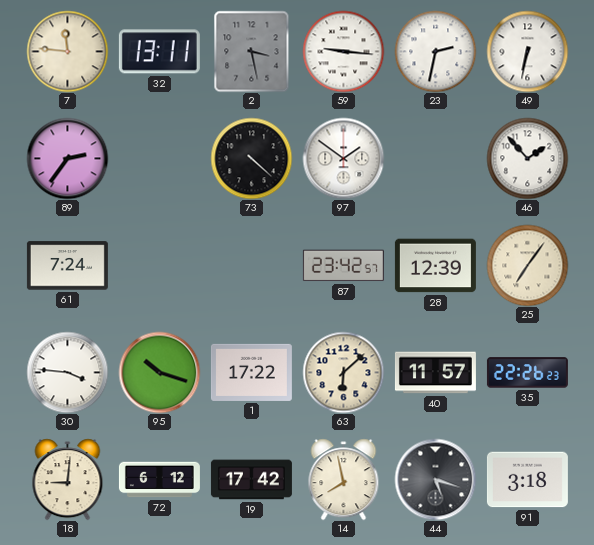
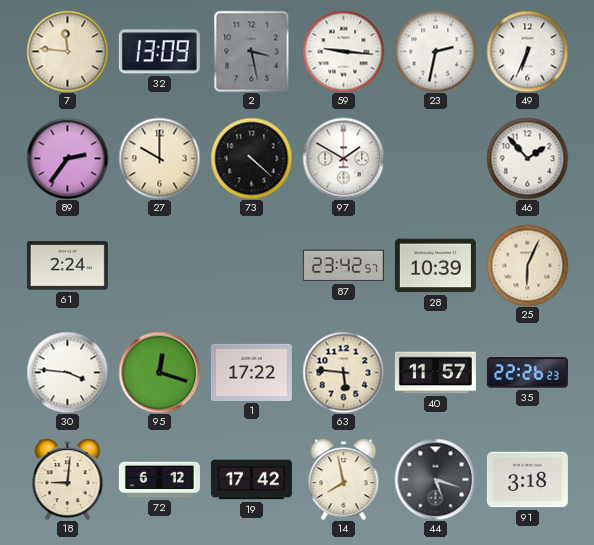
32: 13:11 -> 13:09
49: 6:32 -> 6:34
27: none -> 10:00
97: 1:51 -> 1:50
61: 7:24 -> 2:24
28: 12:39 -> 10:39
25: 7:06 -> 6:04
95: 10:18 -> 12:18
63: 6:08 -> 5:46
